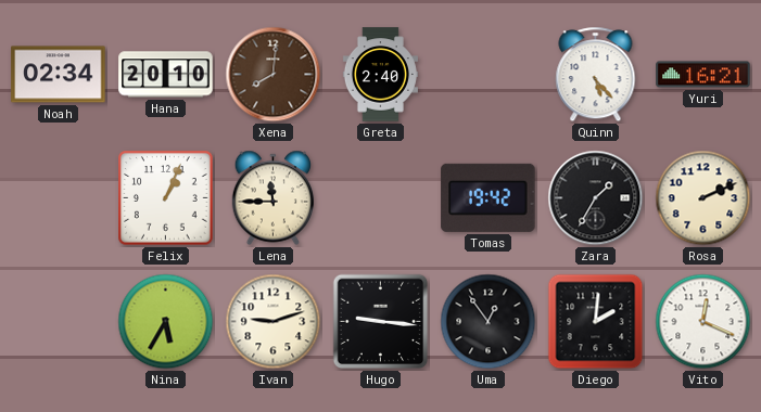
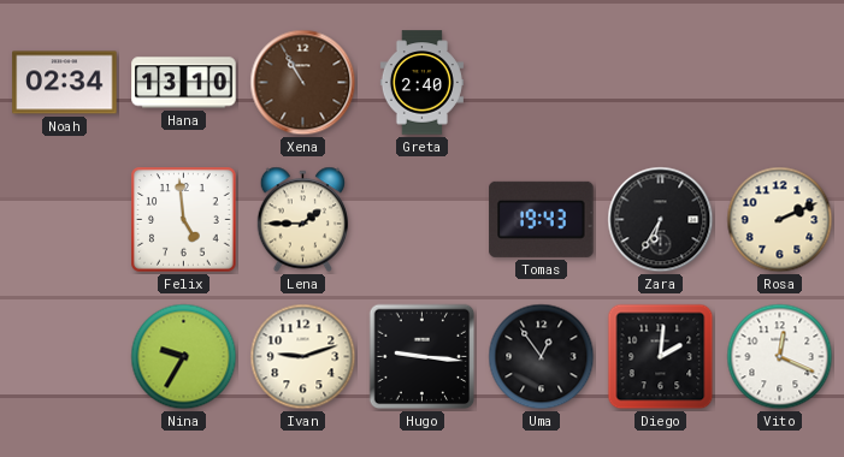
Hana: 20:10 -> 13:10
Xena: 8:01 -> 10:55
Quinn: 5:23 -> none
Yuri: 16:21 -> none
Felix: 1:04 -> 4:59
Lena: 11:45 -> 1:45
Tomas: 19:42 -> 19:43
Zara: 1:35 -> 6:35
Nina: 5:35 -> 9:35
